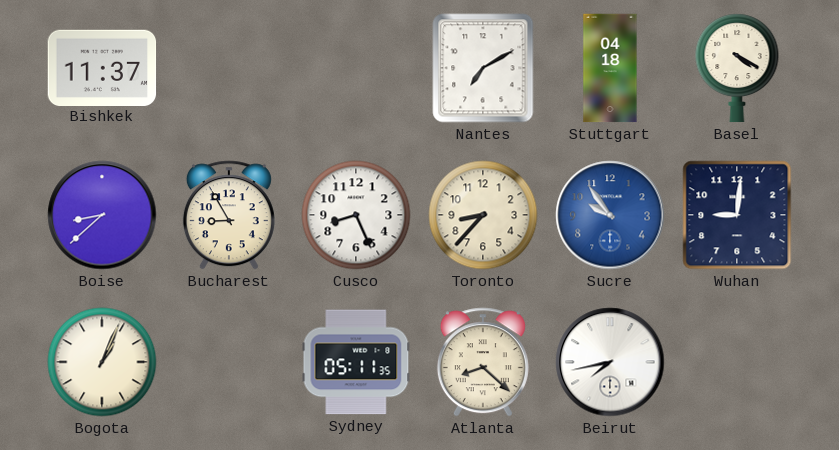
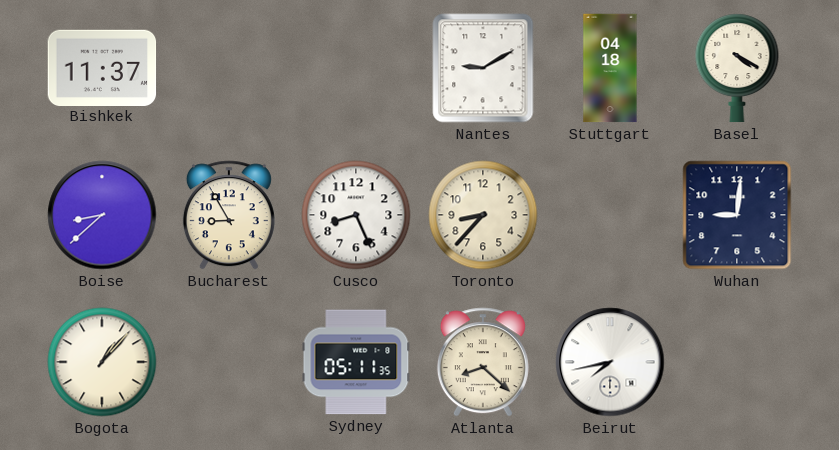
Nantes: 7:10 -> 9:10
Sucre: 9:54 -> none
Bogota: 1:04 -> 1:07
